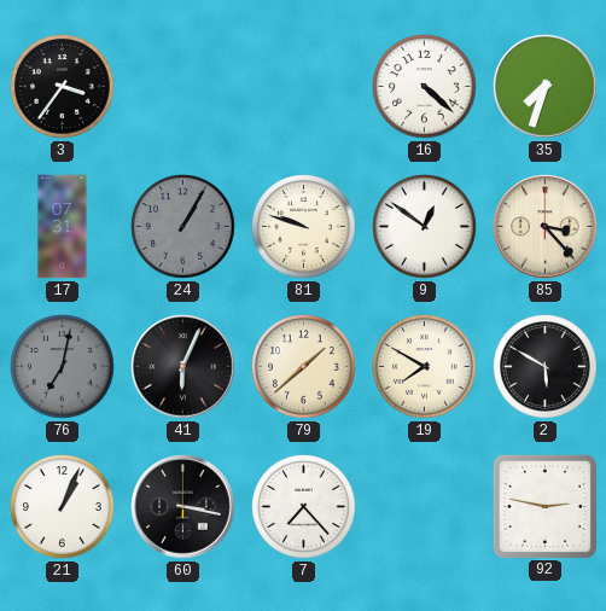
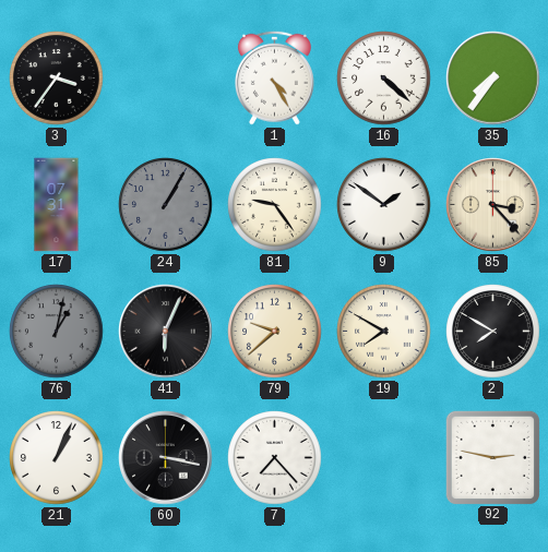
1: none -> 4:25
35: 7:33 -> 7:36
81: 9:48 -> 9:24
9: 12:51 -> 1:51
76: 7:02 -> 1:02
79: 1:38 -> 9:38
2: 5:50 -> 7:50
